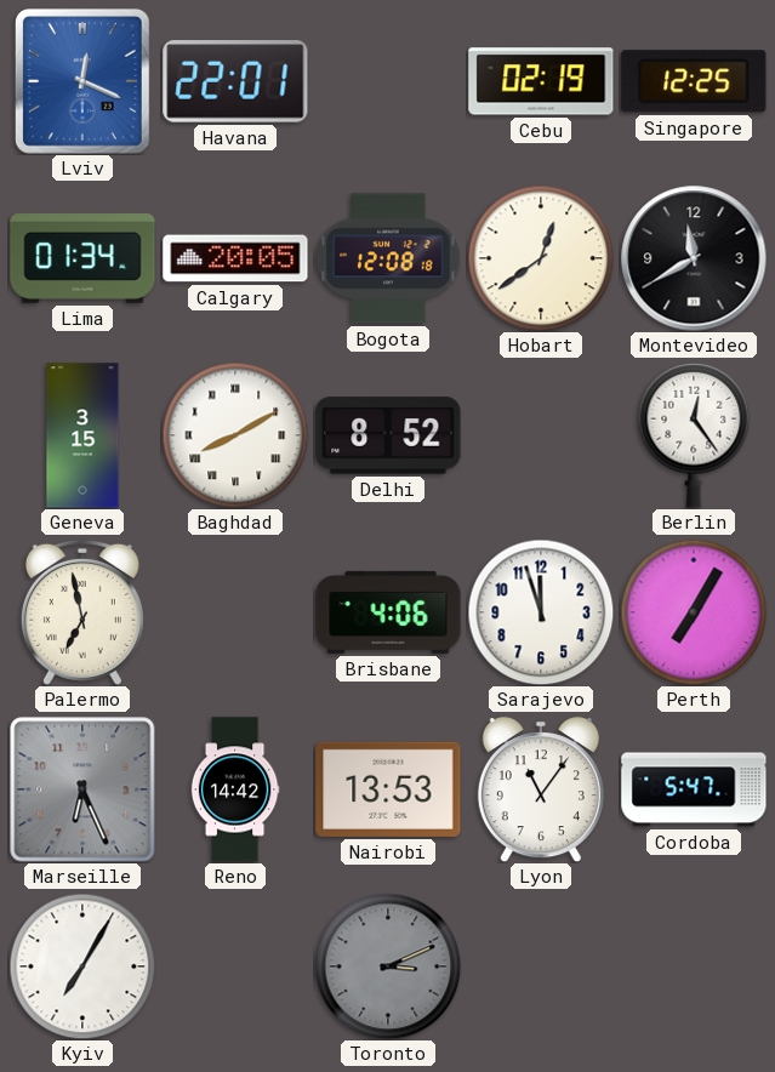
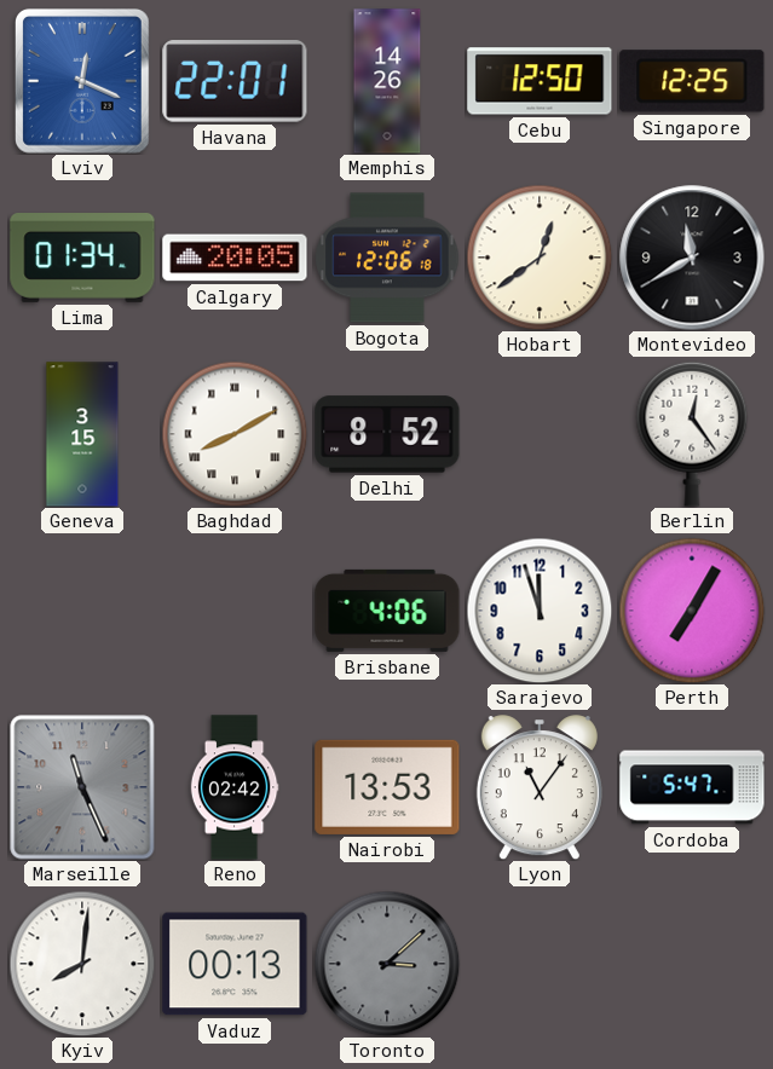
Memphis: none -> 14:26
Cebu: 02:19 -> 12:50
Bogota: 12:08 -> 12:06
Palermo: 6:58 -> none
Marseille: 6:26 -> 11:26
Reno: 14:42 -> 02:42
Kyiv: 7:05 -> 8:01
Vaduz: none -> 00:13
Toronto: 3:11 -> 3:08
